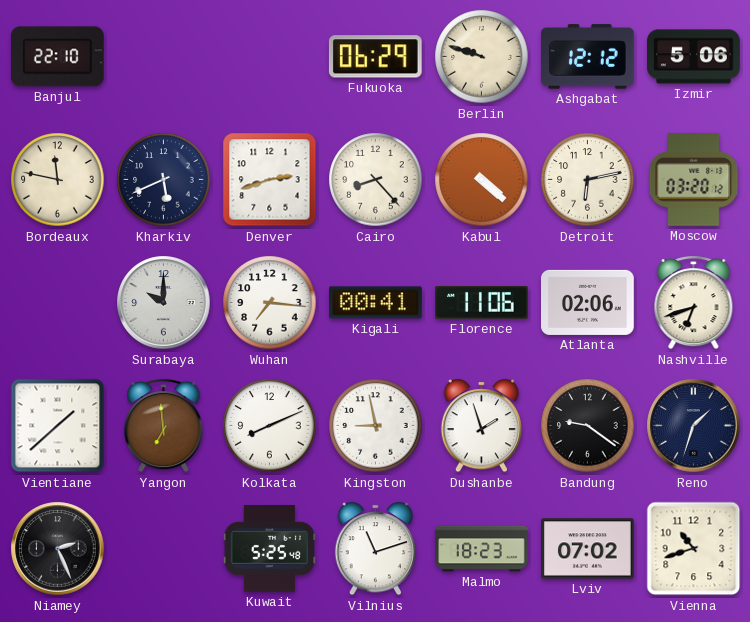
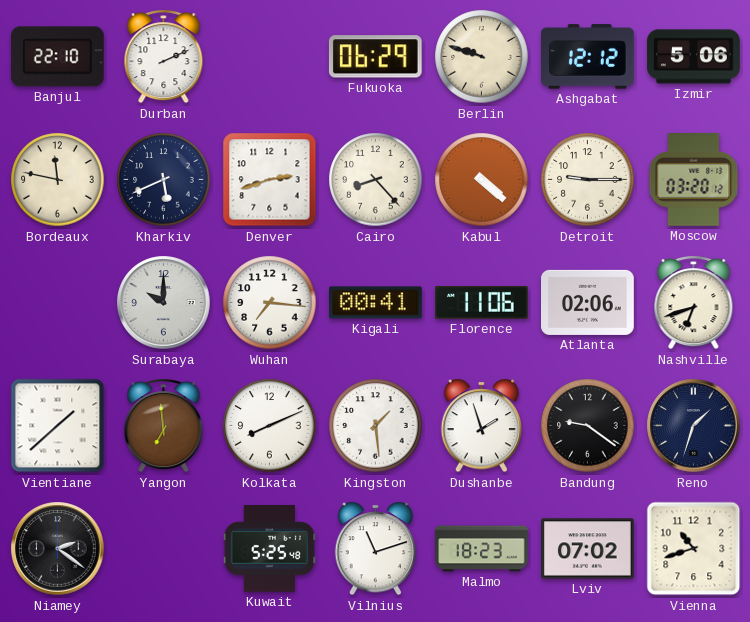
Durban: none -> 2:11
Detroit: 6:13 -> 9:15
Kingston: 8:58 -> 1:29
Niamey: 2:26 -> 2:21
